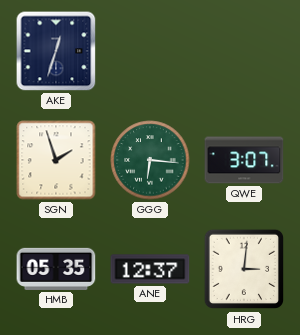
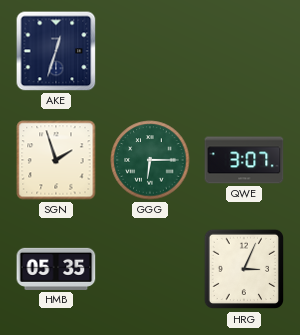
GGG: 6:16 -> 6:15
ANE: 12:37 -> none
HRG: 3:01 -> 3:04
